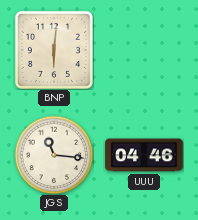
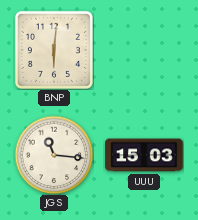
UUU: 04:46 -> 15:03
